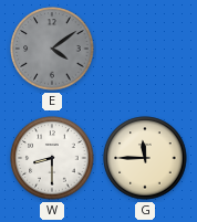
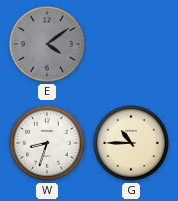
W: 8:30 -> 8:33
G: 11:45 -> 10:45
